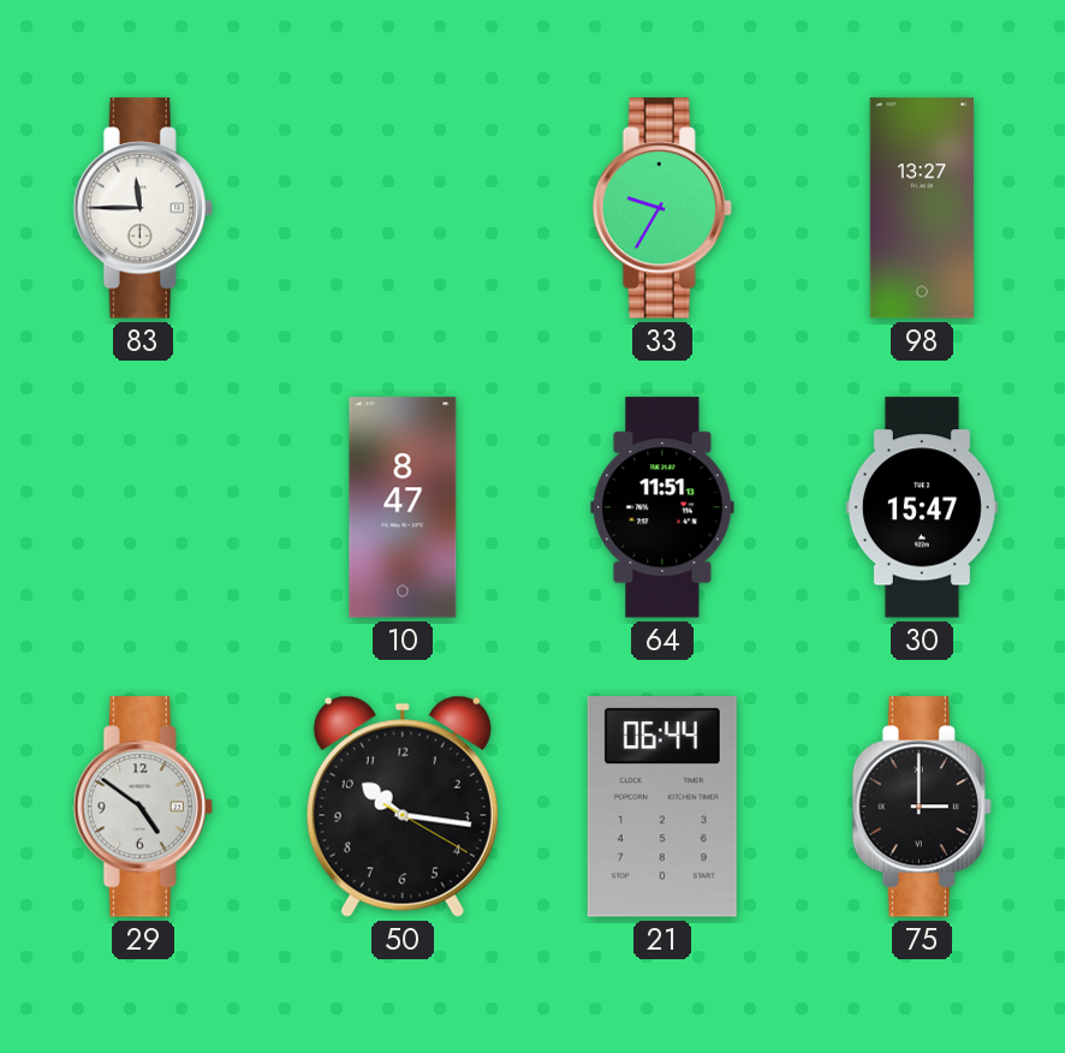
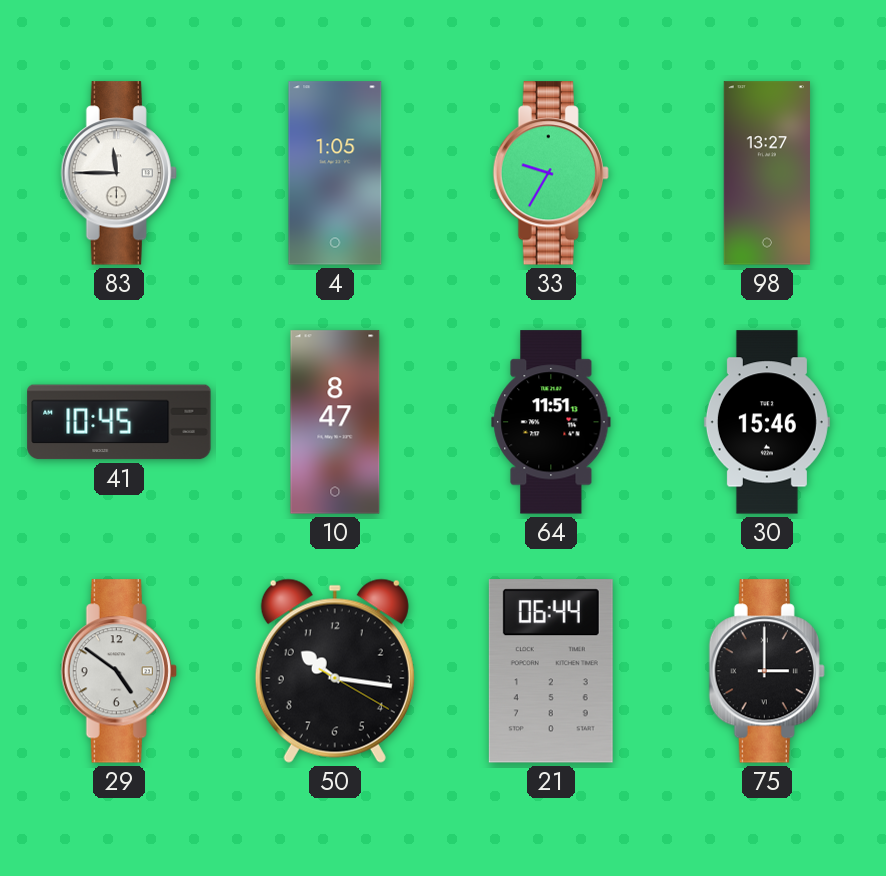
4: none -> 1:05
41: none -> 10:45
30: 15:47 -> 15:46
